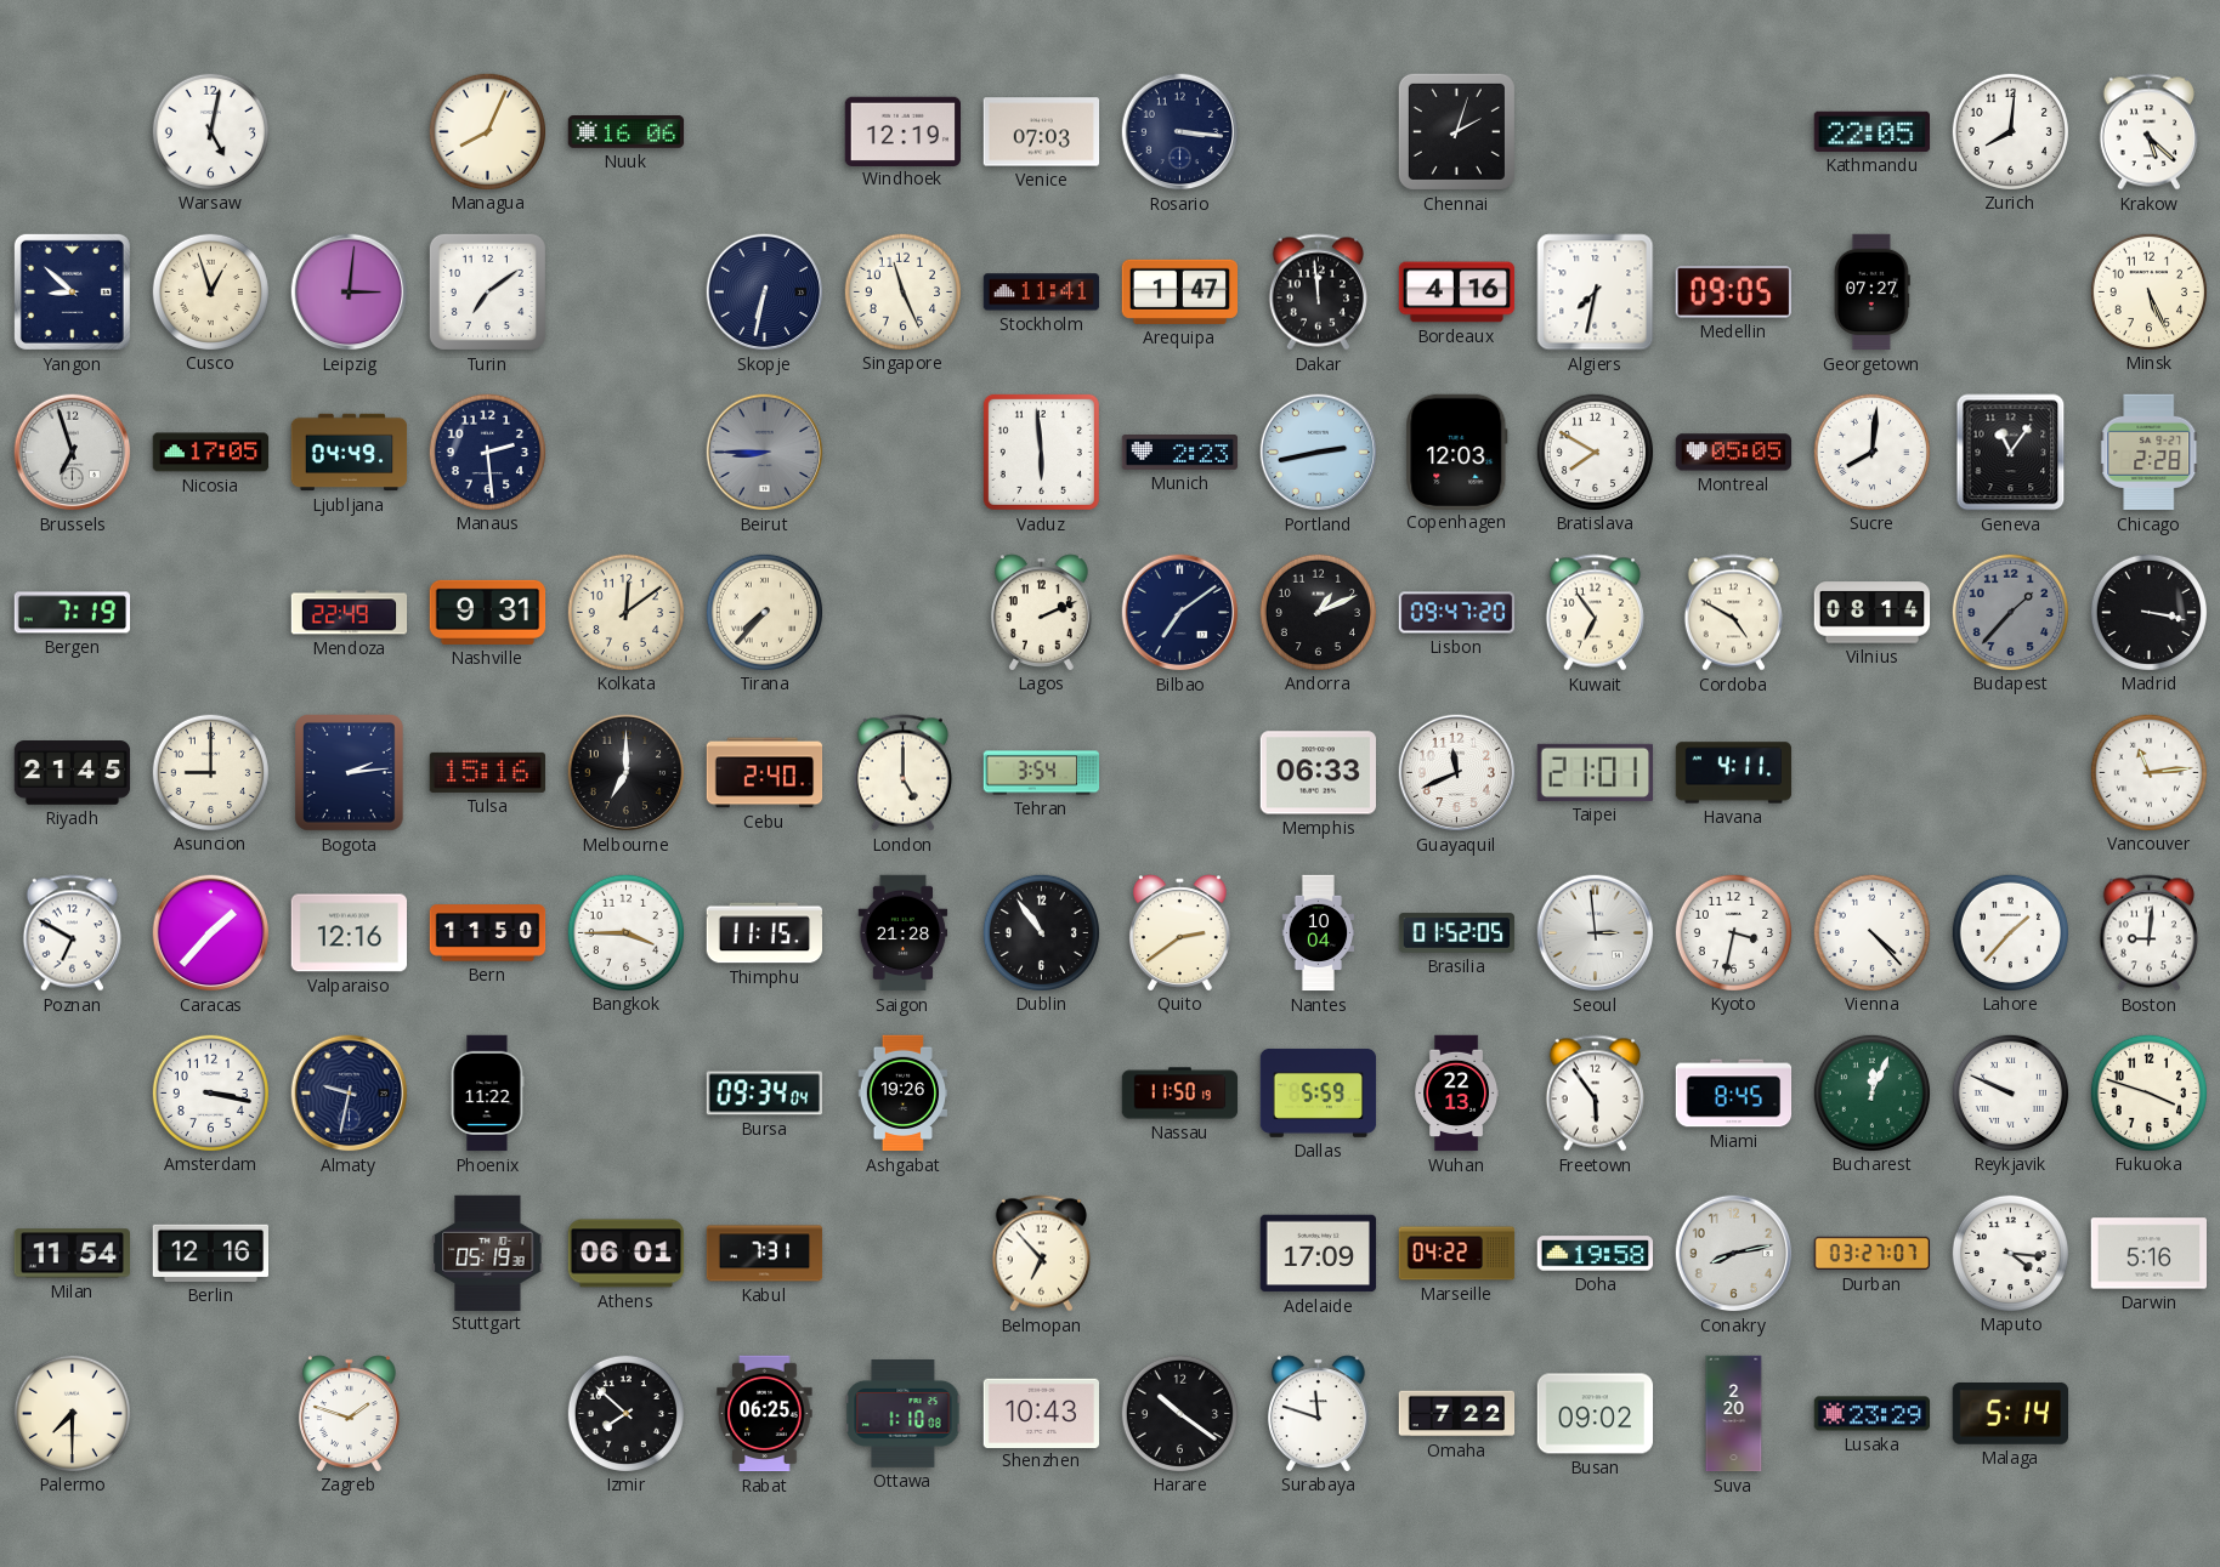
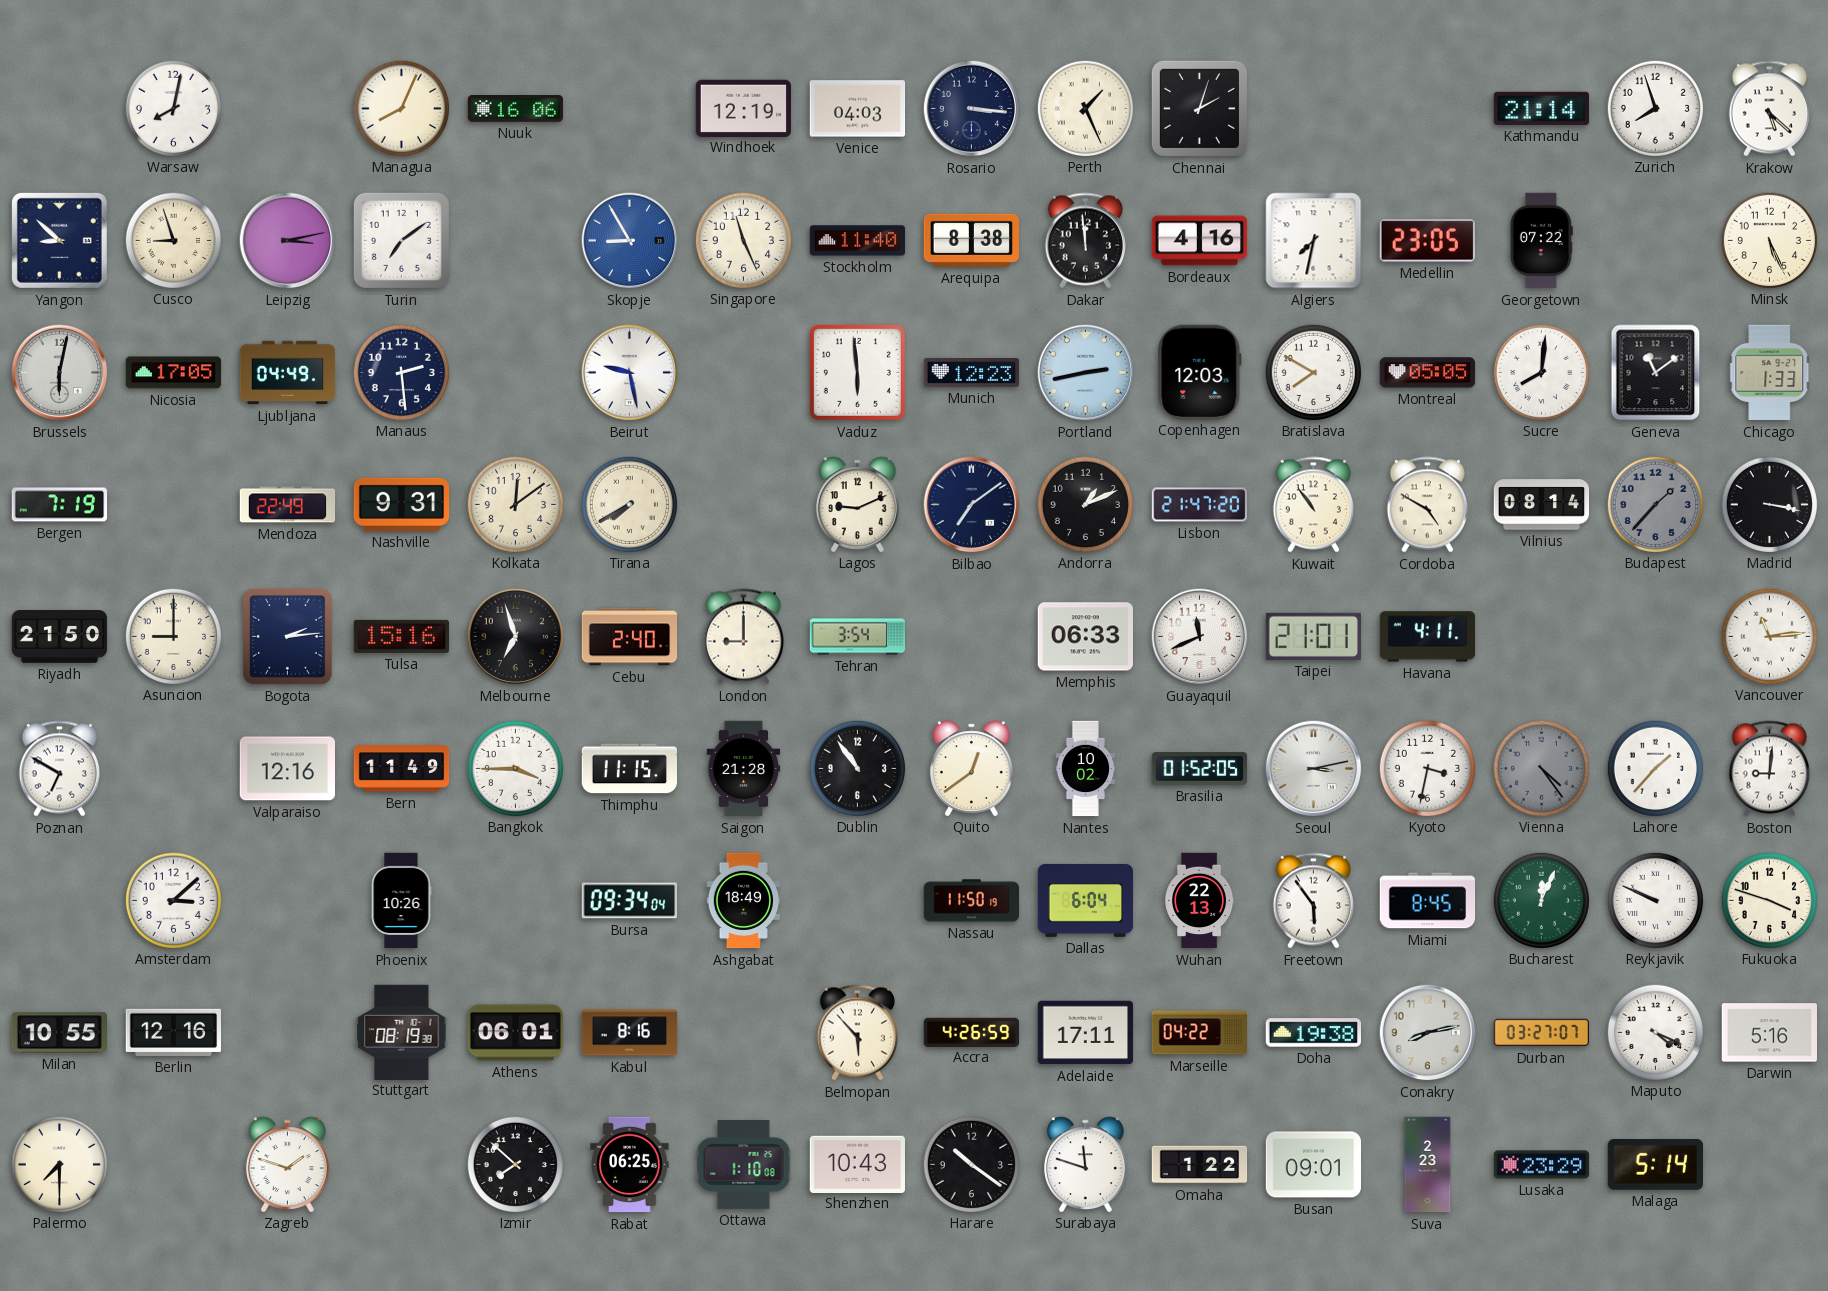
Warsaw: 5:02 -> 8:02
Venice: 07:03 -> 04:03
Perth: none -> 1:26
Kathmandu: 22:05 -> 21:14
Zurich: 8:01 -> 7:57
Cusco: 12:57 -> 8:57
Leipzig: 3:01 -> 3:13
Skopje: 6:32 -> 8:55
Skopje dial: navy -> blue
Stockholm: 11:41 -> 11:40
Arequipa: 1:47 -> 8:38
Medellin: 09:05 -> 23:05
Georgetown: 07:27 -> 07:22
Brussels: 6:57 -> 6:02
Beirut: 8:45 -> 9:28
Beirut dial: grey -> white
Munich: 2:23 -> 12:23
Geneva: 11:06 -> 11:09
Chicago: 2:28 -> 1:33
Tirana: 7:37 -> 7:40
Lagos: 2:11 -> 9:11
Lisbon: 09:47 -> 21:47
Kuwait: 6:54 -> 10:54
Riyadh: 21:45 -> 21:50
Melbourne: 7:00 -> 6:57
London: 5:00 -> 9:00
Caracas: 1:37 -> none
Bern: 11:50 -> 11:49
Quito: 2:39 -> 12:39
Nantes: 10:04 -> 10:02
Seoul: 2:59 -> 3:13
Vienna: 4:23 -> 4:24
Vienna dial: white -> grey
Amsterdam: 3:17 -> 3:08
Almaty: 9:32 -> none
Phoenix: 11:22 -> 10:26
Ashgabat: 19:26 -> 18:49
Dallas: 5:59 -> 6:04
Milan: 11:54 -> 10:55
Stuttgart: 05:19 -> 08:19
Kabul: 7:31 -> 8:16
Belmopan: 6:53 -> 5:53
Accra: none -> 4:26
Adelaide: 17:09 -> 17:11
Doha: 19:58 -> 19:38
Maputo: 4:16 -> 4:19
Omaha: 7:22 -> 1:22
Busan: 09:02 -> 09:01
Suva: 2:20 -> 2:23
